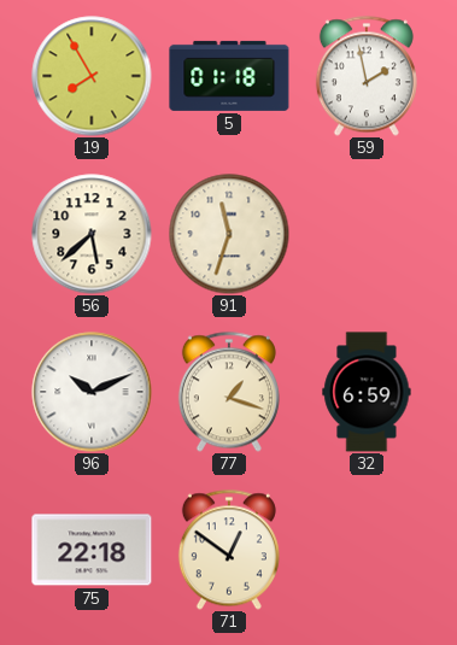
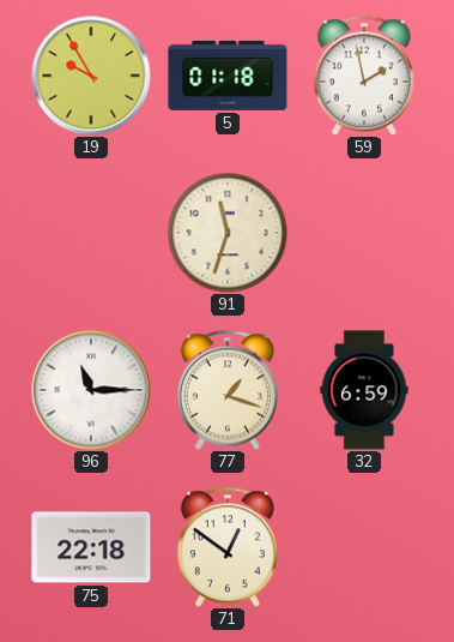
19: 7:55 -> 9:55
56: 5:38 -> none
96: 10:11 -> 11:15
